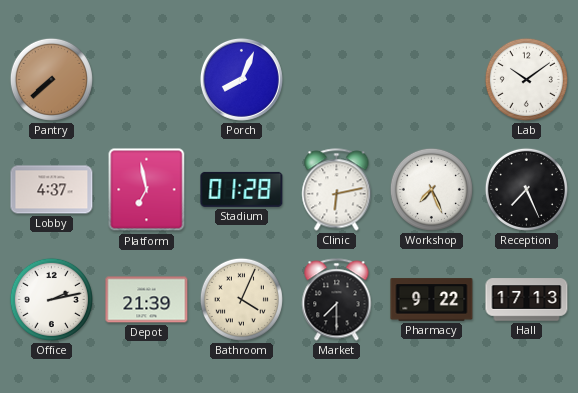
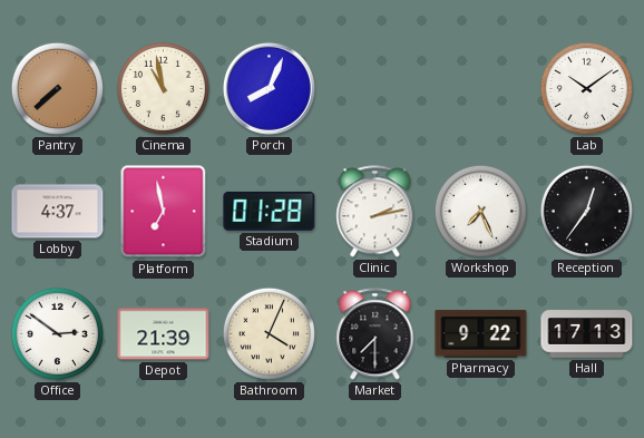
Cinema: none -> 10:58
Clinic: 6:13 -> 2:13
Reception: 7:26 -> 12:36
Office: 2:13 -> 2:51
